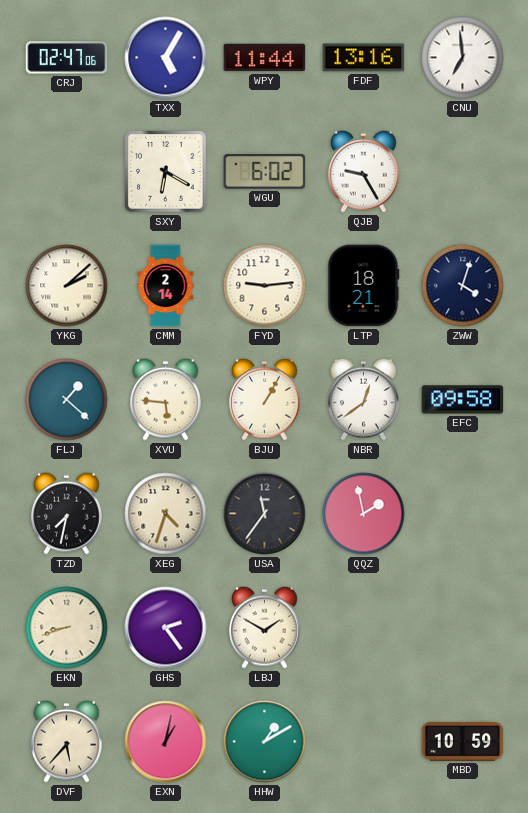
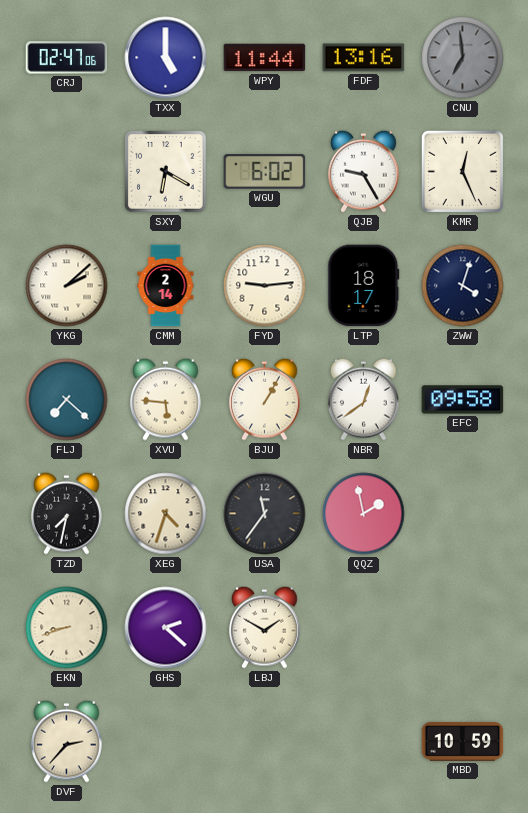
TXX: 5:05 -> 5:00
CNU dial: white -> grey
KMR: none -> 12:26
LTP: 18:21 -> 18:17
FLJ: 1:22 -> 7:22
GHS: 2:24 -> 2:22
DVF: 5:37 -> 2:37
EXN: 1:02 -> none
HHW: 1:10 -> none
